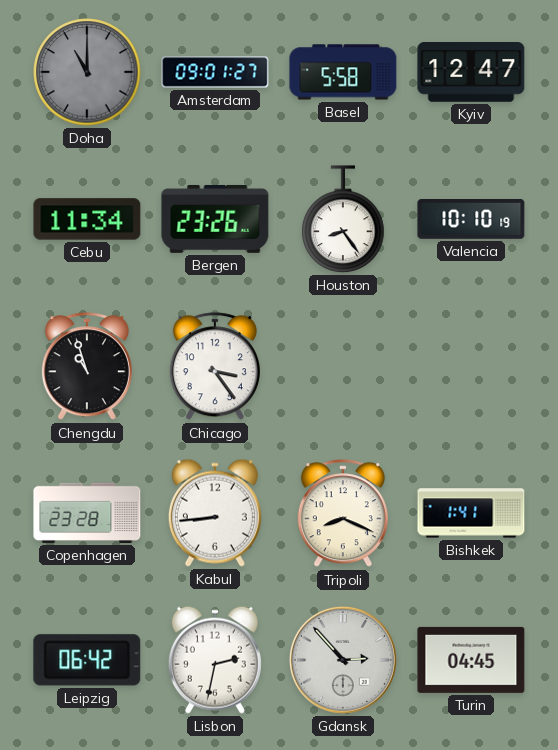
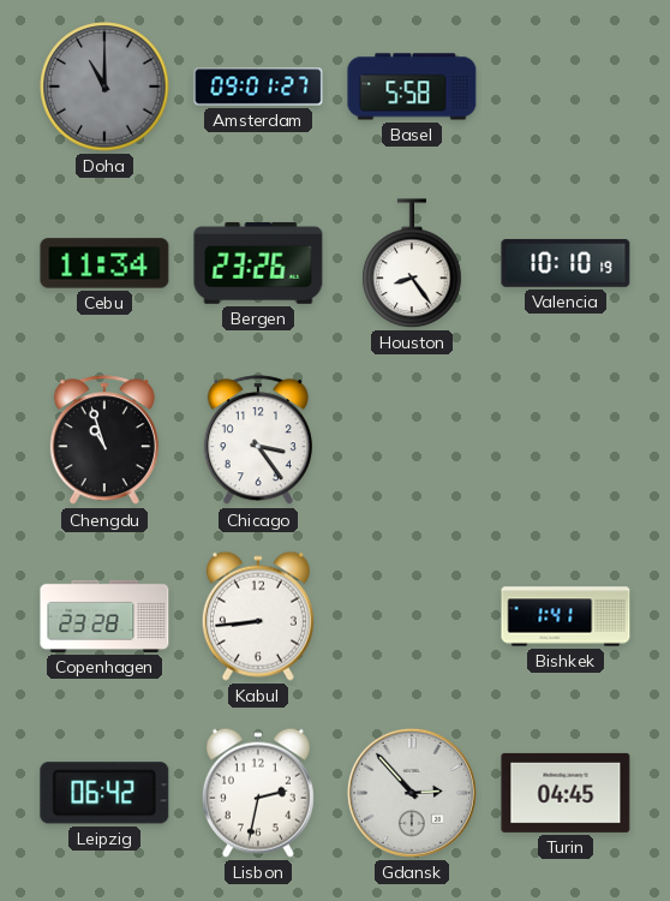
Kyiv: 12:47 -> none
Tripoli: 8:19 -> none
